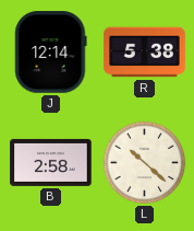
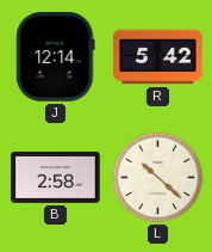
R: 5:38 -> 5:42
